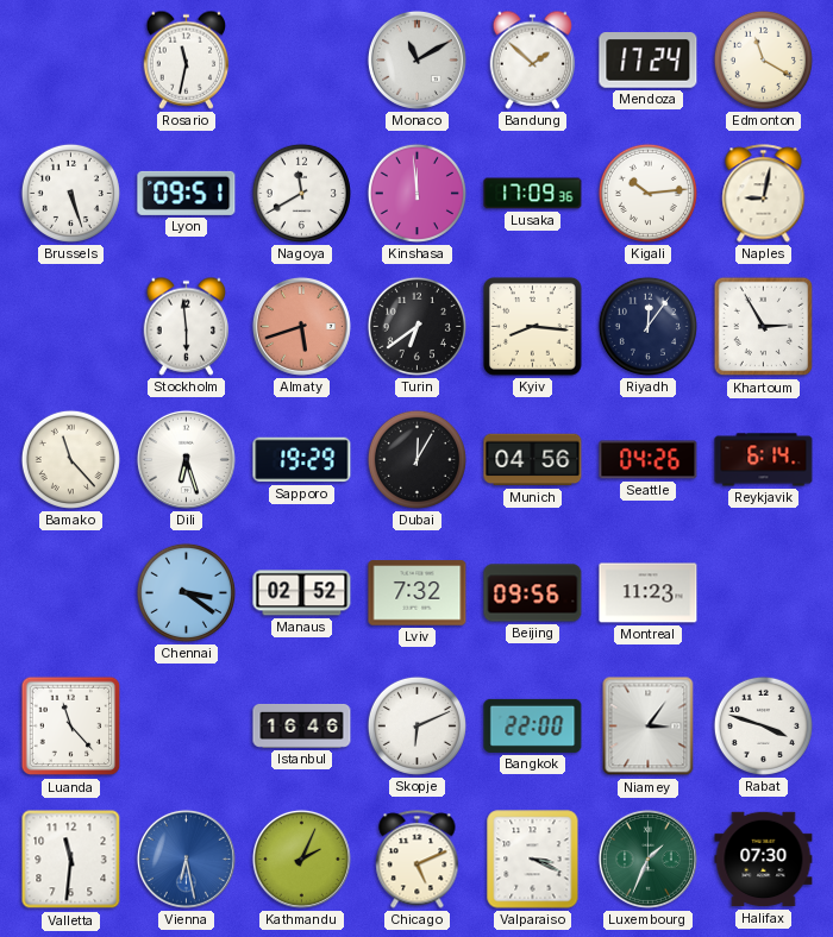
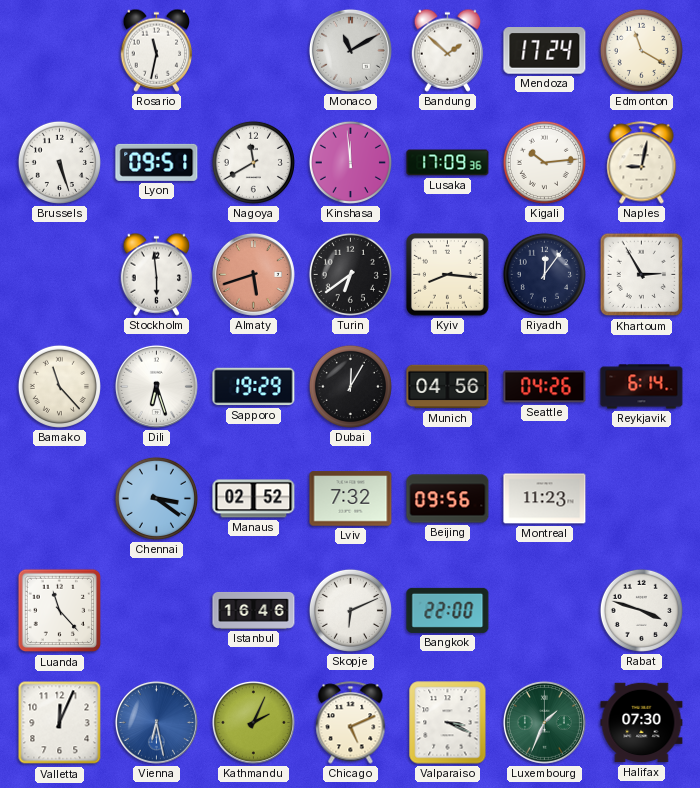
Niamey: 3:06 -> none
Valletta: 11:31 -> 12:04
